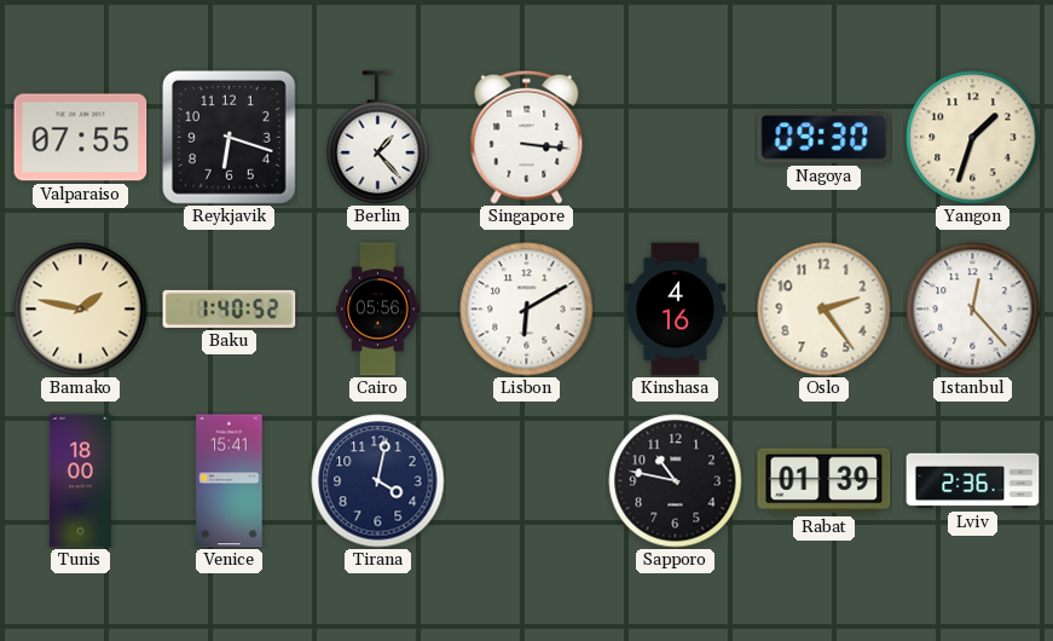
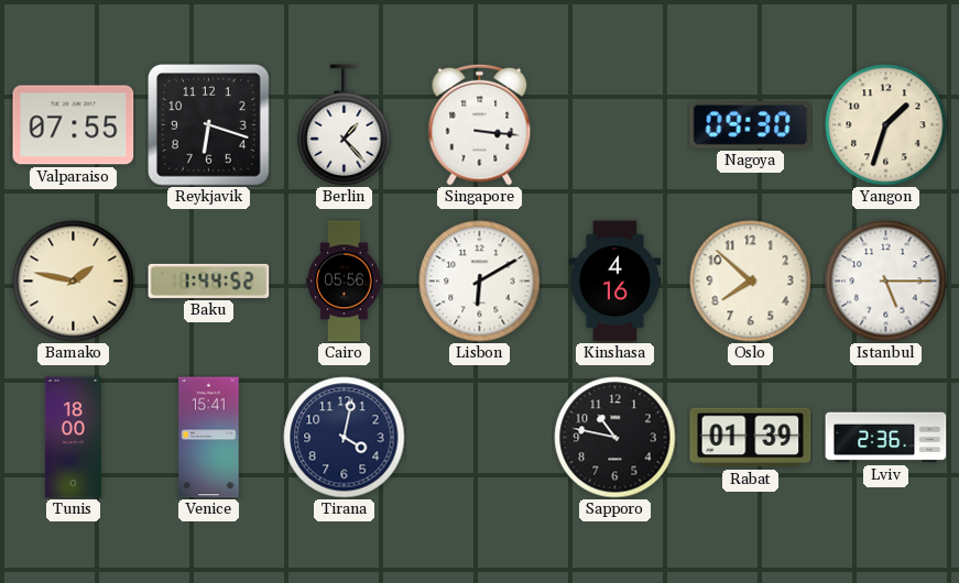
Baku: 1:40 -> 1:44
Oslo: 2:24 -> 7:52
Istanbul: 12:23 -> 5:15
